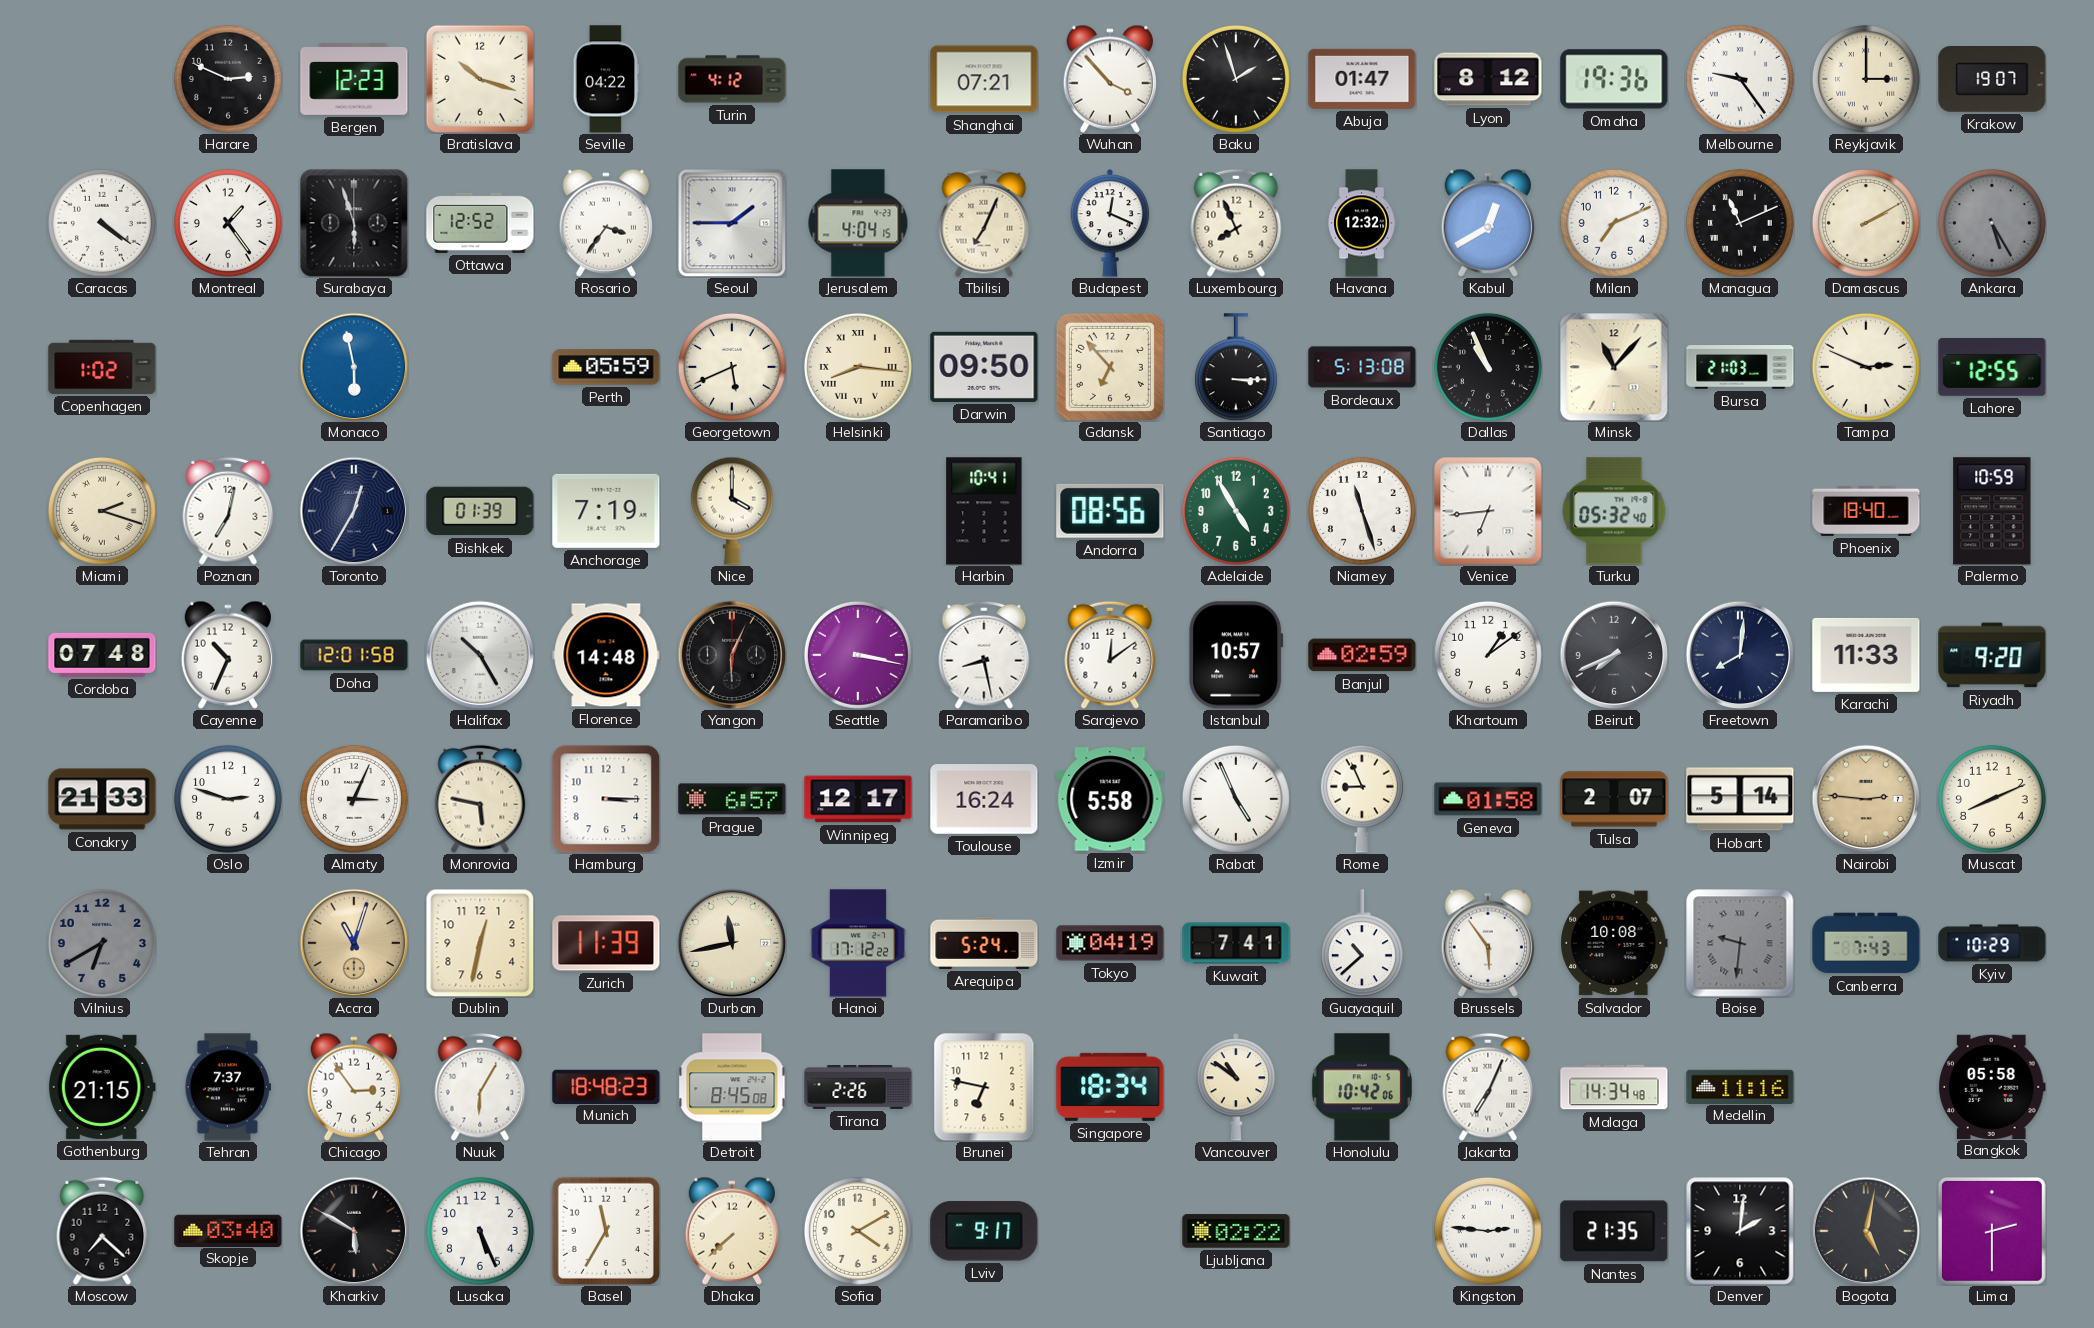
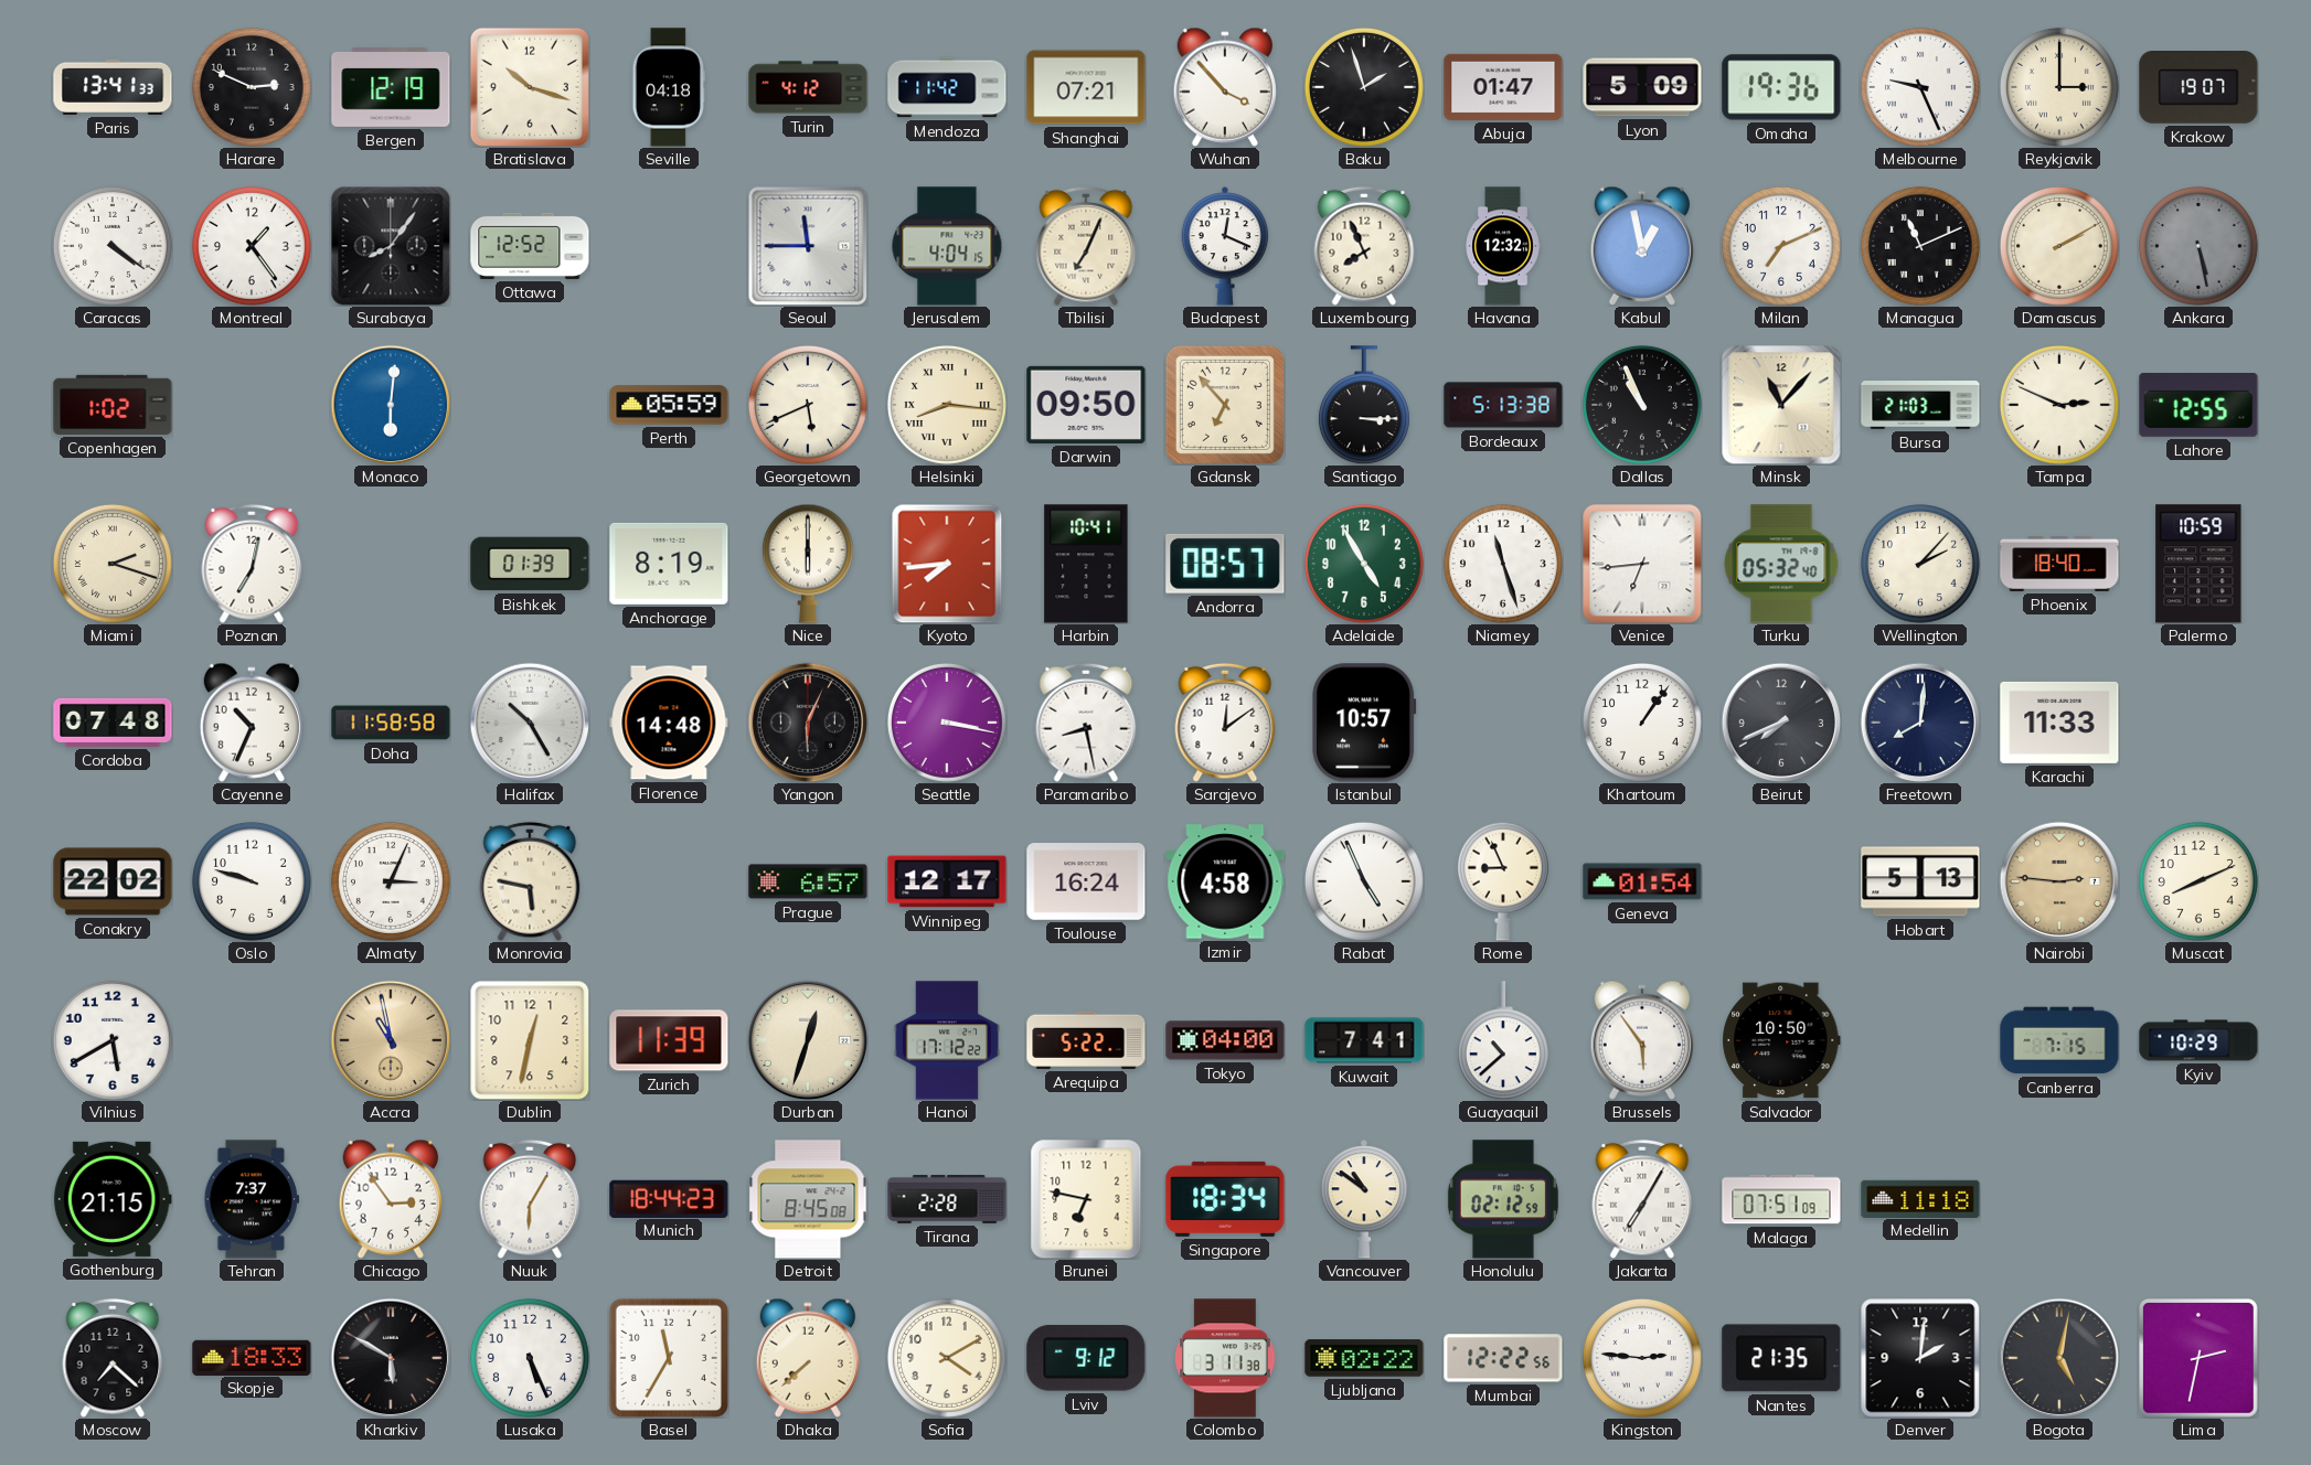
Paris: none -> 13:41
Bergen: 12:23 -> 12:19
Seville: 04:22 -> 04:18
Mendoza: none -> 11:42
Lyon: 8:12 -> 5:09
Melbourne: 9:24 -> 9:26
Surabaya: 5:57 -> 8:06
Rosario: 3:36 -> none
Seoul: 1:45 -> 11:45
Kabul: 12:40 -> 12:58
Ankara: 5:25 -> 5:28
Monaco: 5:58 -> 6:01
Bordeaux: 5:13:08 -> 5:13:38
Toronto: 12:35 -> none
Anchorage: 7:19 -> 8:19
Nice: 4:00 -> 6:00
Kyoto: none -> 7:44
Andorra: 08:56 -> 08:57
Wellington: none -> 2:07
Doha: 12:01 -> 11:58
Banjul: 02:59 -> none
Khartoum: 1:09 -> 1:06
Riyadh: 9:20 -> none
Conakry: 21:33 -> 22:02
Oslo: 2:48 -> 9:48
Hamburg: 3:15 -> none
Izmir: 5:58 -> 4:58
Geneva: 01:58 -> 01:54
Tulsa: 2:07 -> none
Hobart: 5:14 -> 5:13
Vilnius: 6:40 -> 5:40
Vilnius dial: grey -> white
Accra: 11:03 -> 10:58
Durban: 11:43 -> 12:33
Arequipa: 5:24 -> 5:22
Tokyo: 04:19 -> 04:00
Salvador: 10:08 -> 10:50
Boise: 9:31 -> none
Canberra: 7:43 -> 7:15
Munich: 18:48 -> 18:44
Tirana: 2:26 -> 2:28
Honolulu: 10:42 -> 02:12
Jakarta: 7:04 -> 7:05
Malaga: 14:34 -> 07:51
Medellin: 11:16 -> 11:18
Bangkok: 05:58 -> none
Skopje: 03:40 -> 18:33
Lviv: 9:17 -> 9:12
Colombo: none -> 3:11
Mumbai: none -> 12:22
Lima: 2:30 -> 2:32
